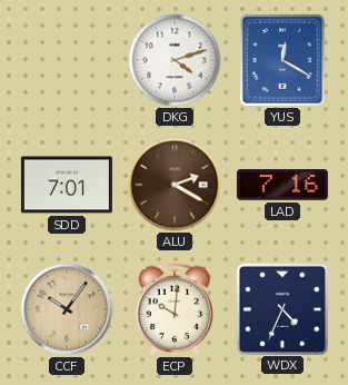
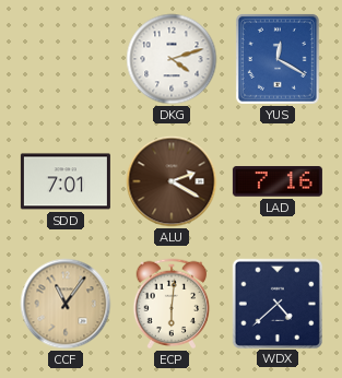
CCF: 10:06 -> 11:06
ECP: 10:01 -> 6:01
WDX: 4:34 -> 4:38
